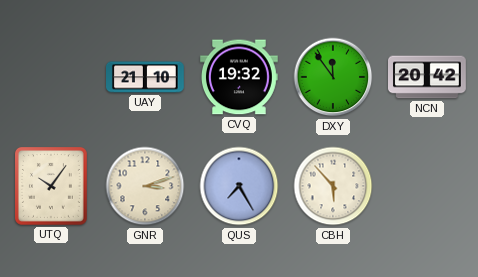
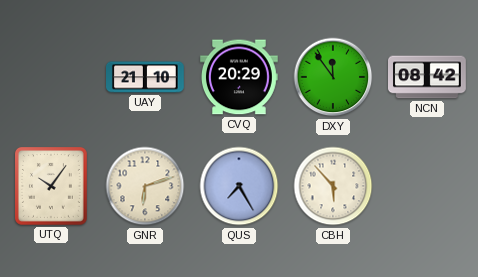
CVQ: 19:32 -> 20:29
NCN: 20:42 -> 08:42
GNR: 3:12 -> 6:12
